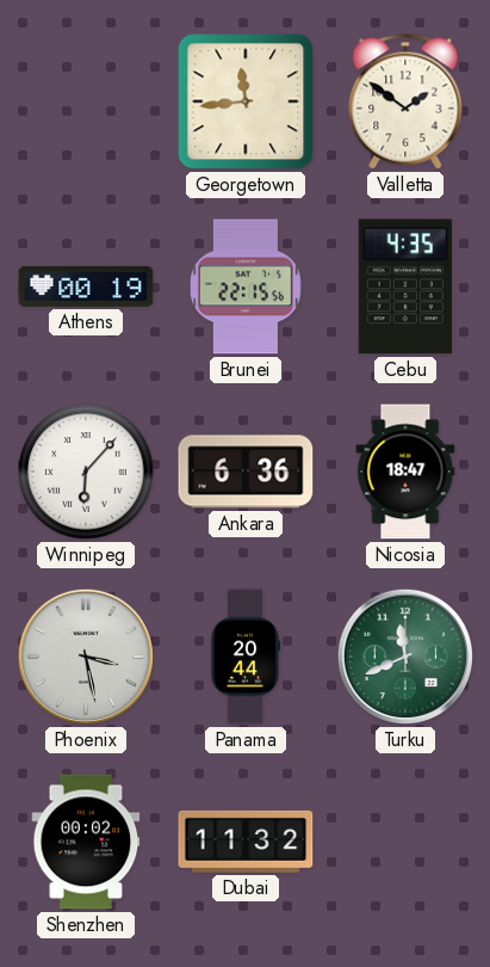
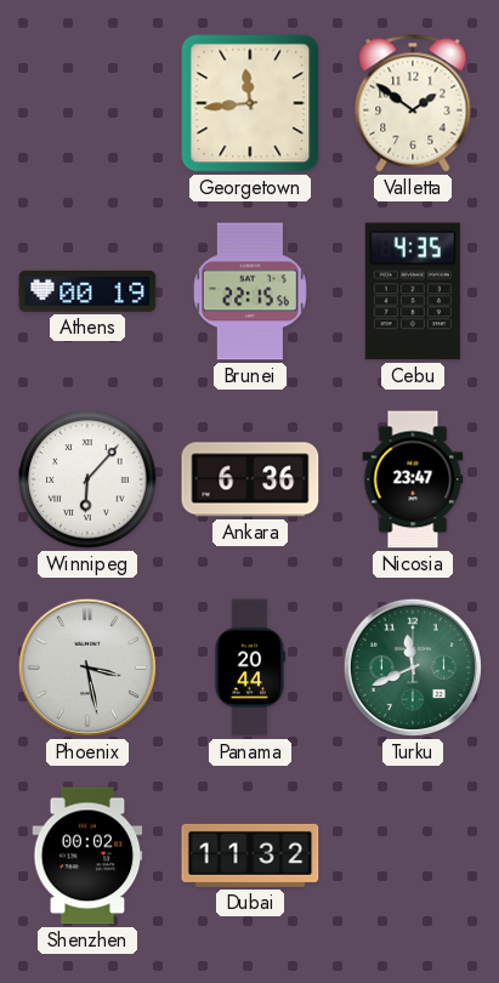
Nicosia: 18:47 -> 23:47
